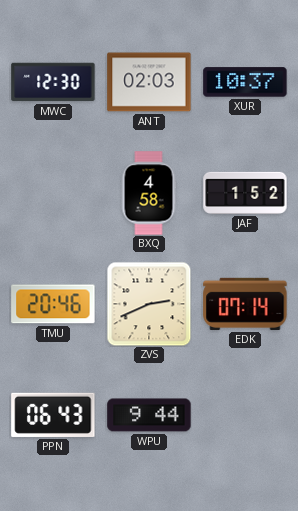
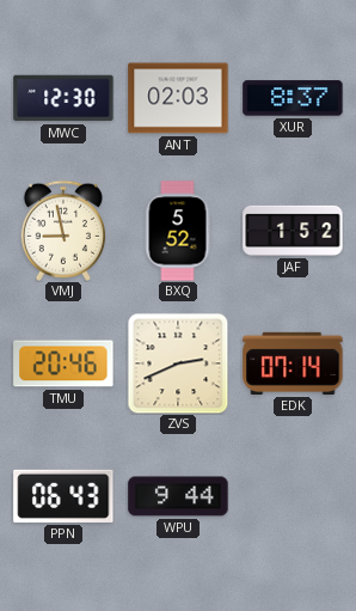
XUR: 10:37 -> 8:37
VMJ: none -> 8:58
BXQ: 4:58 -> 5:52
